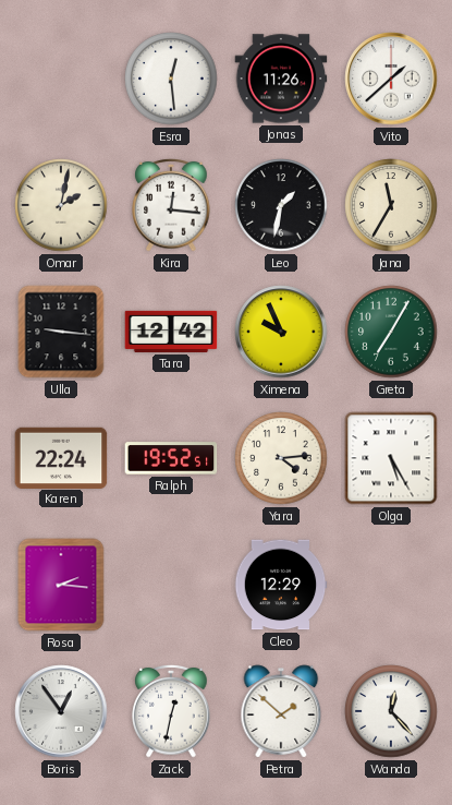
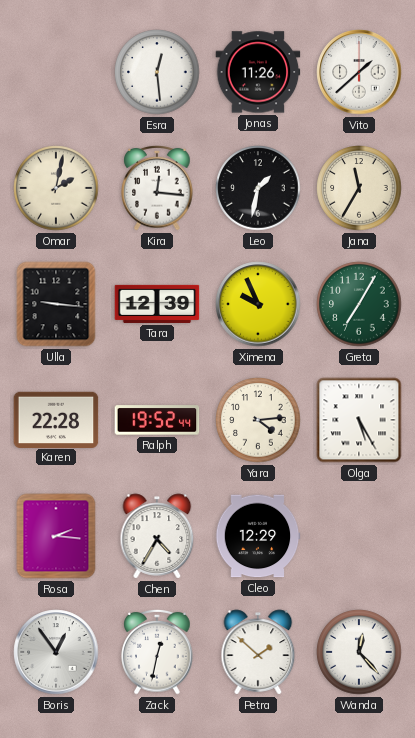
Tara: 12:42 -> 12:39
Karen: 22:24 -> 22:28
Ralph: 19:52:51 -> 19:52:44
Chen: none -> 4:35
